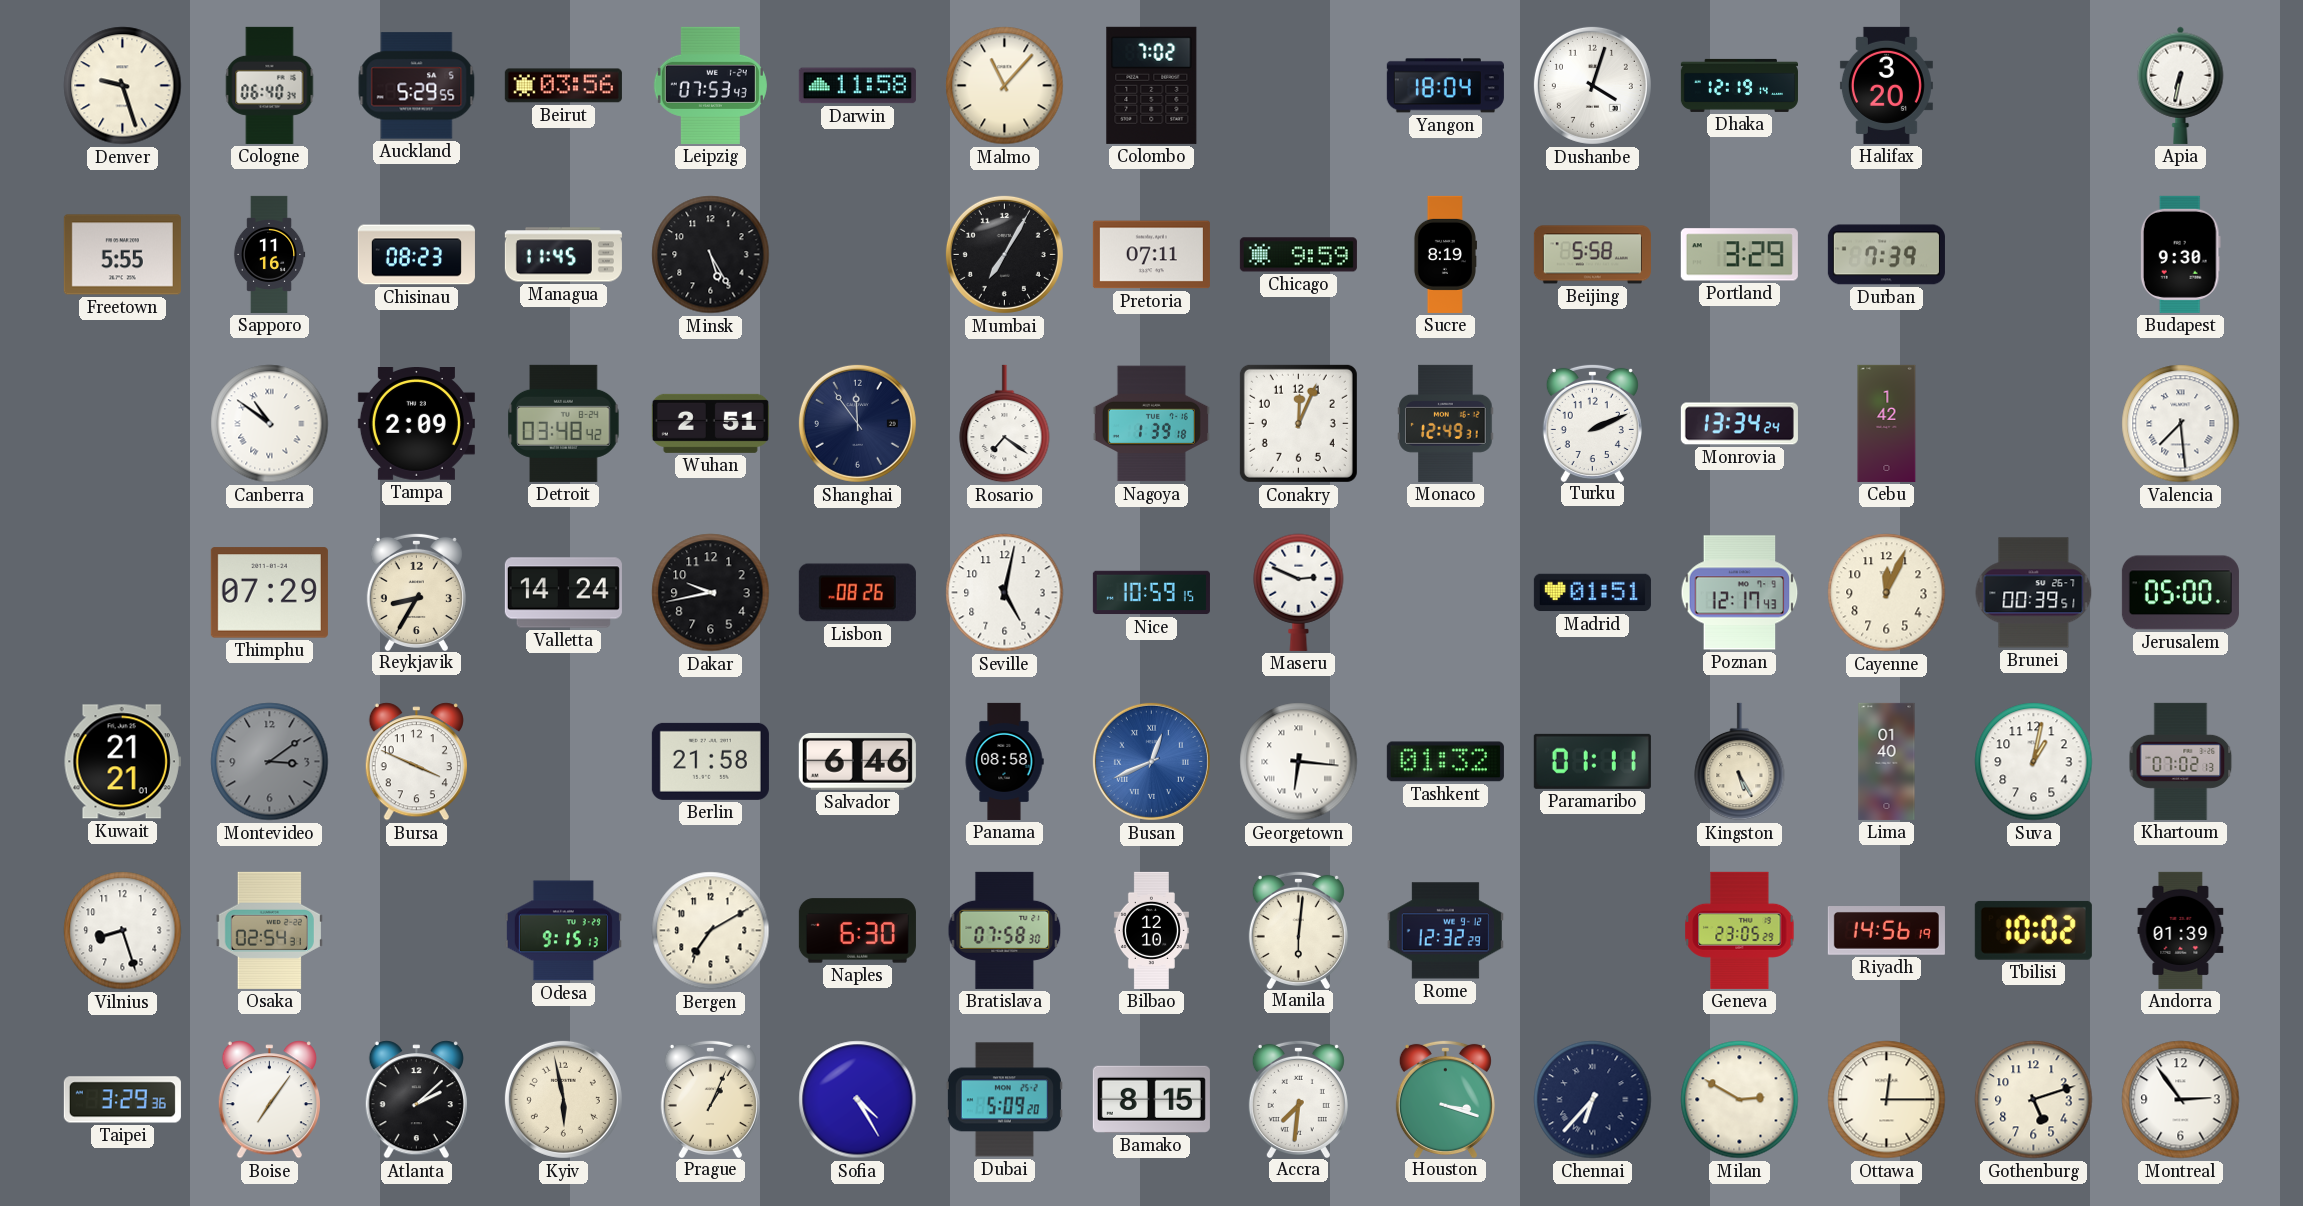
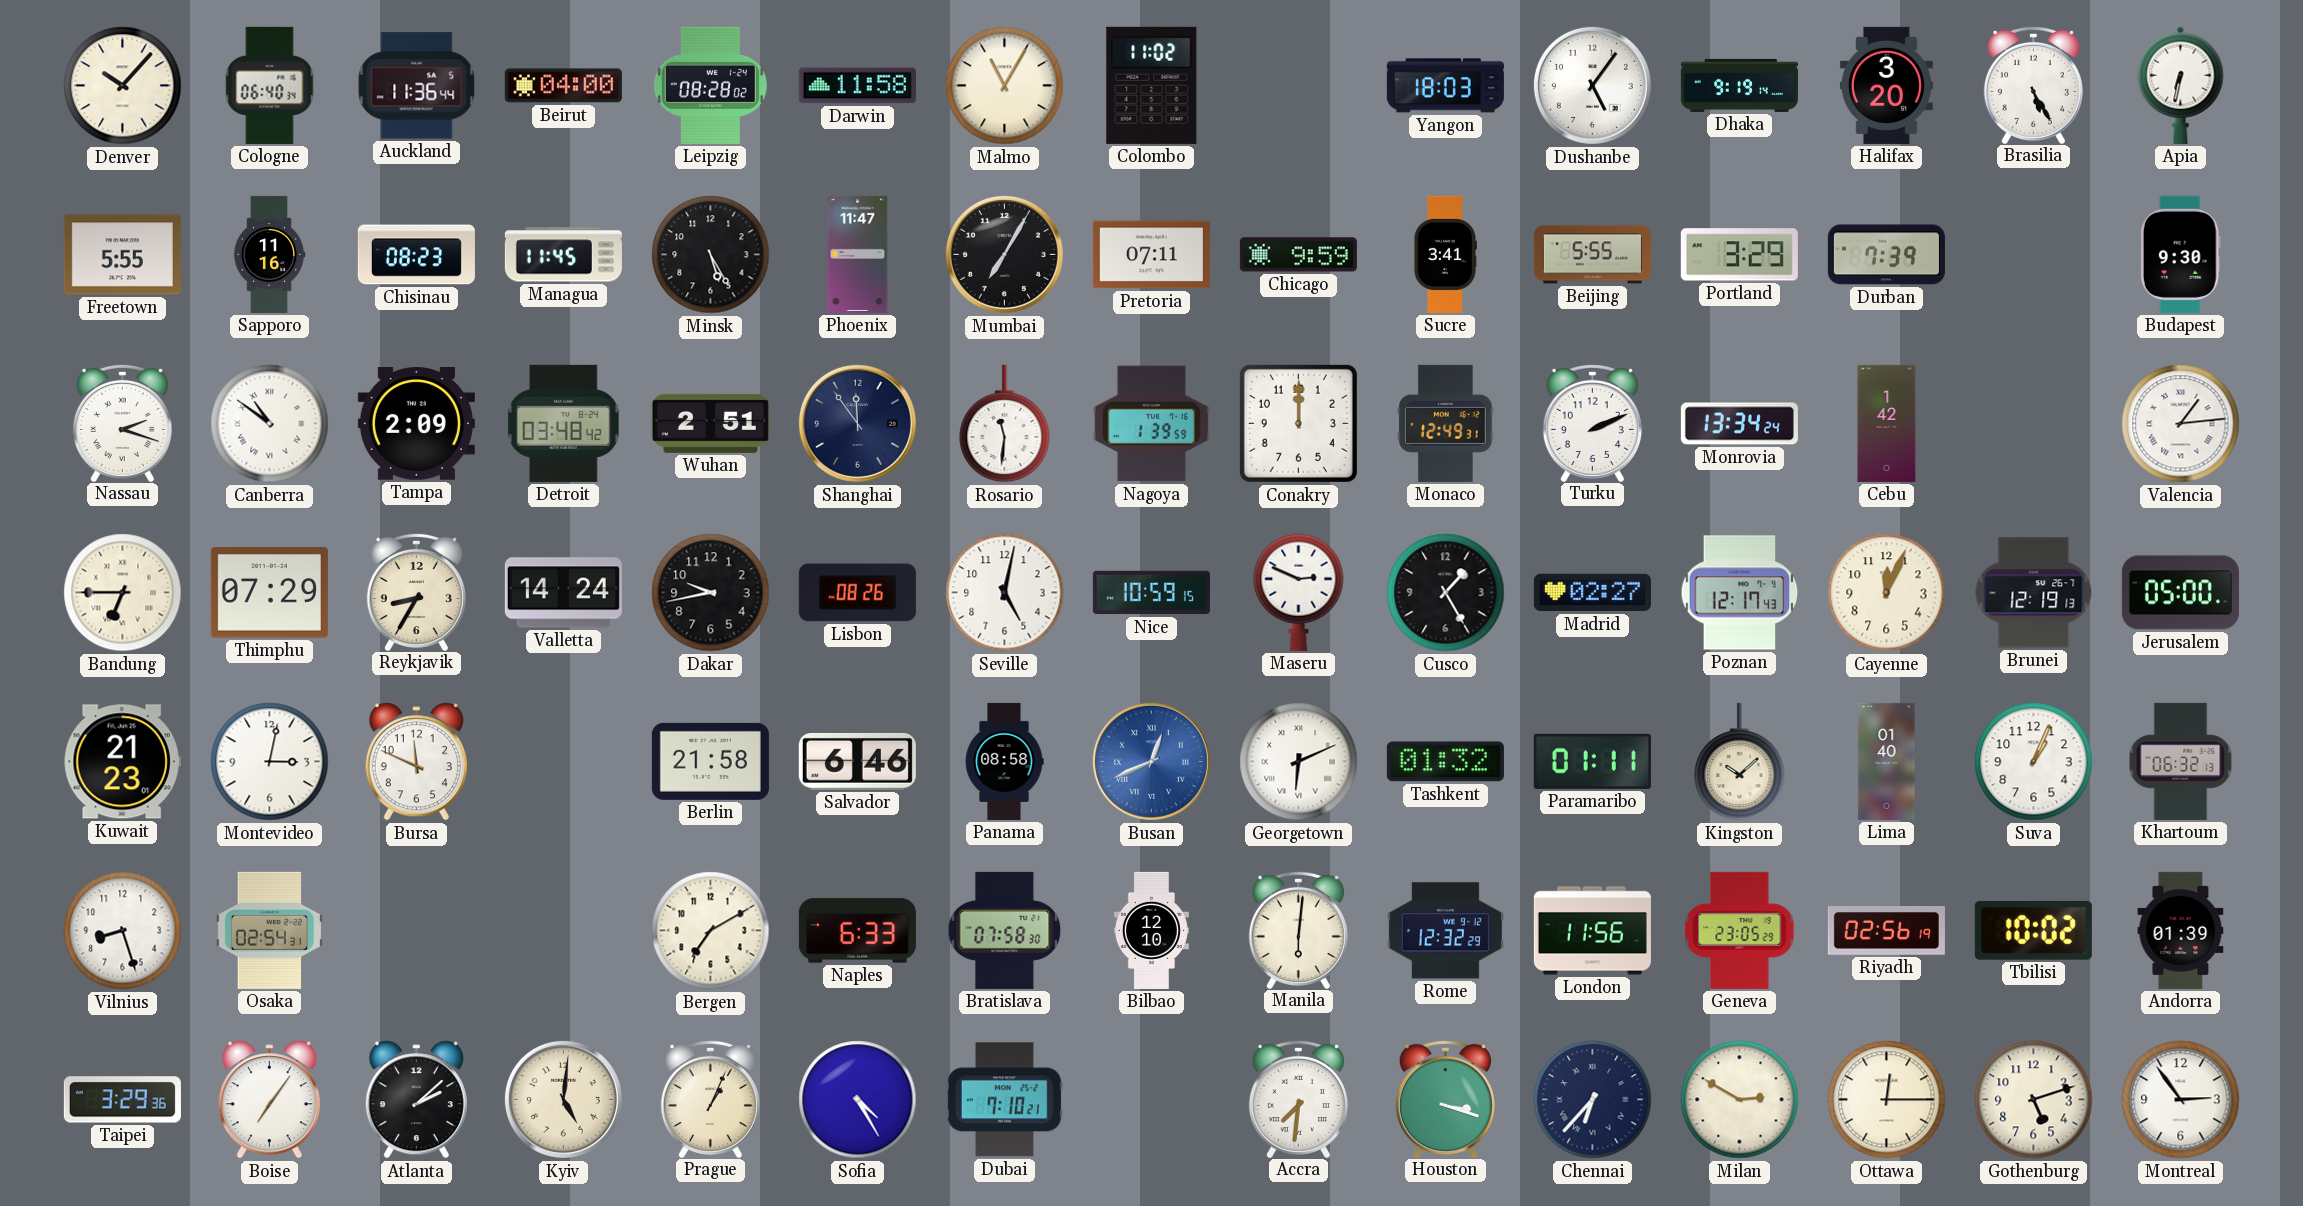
Denver: 9:27 -> 10:07
Auckland: 5:29 -> 11:36
Beirut: 03:56 -> 04:00
Leipzig: 07:53 -> 08:28
Malmo: 11:07 -> 11:05
Colombo: 7:02 -> 11:02
Yangon: 18:04 -> 18:03
Dushanbe: 4:03 -> 5:06
Dhaka: 12:19 -> 9:19
Brasilia: none -> 5:25
Phoenix: none -> 11:47
Sucre: 8:19 -> 3:41
Beijing: 5:58 -> 5:55
Nassau: none -> 2:18
Rosario: 7:21 -> 11:31
Nagoya: 1:39:18 -> 1:39:59
Conakry: 12:04 -> 12:00
Valencia: 7:29 -> 1:14
Bandung: none -> 6:45
Cusco: none -> 1:25
Madrid: 01:51 -> 02:27
Brunei: 00:39 -> 12:19
Kuwait: 21:21 -> 21:23
Montevideo: 3:09 -> 3:02
Montevideo dial: grey -> white
Bursa: 3:49 -> 11:49
Georgetown: 6:16 -> 6:11
Kingston: 5:25 -> 10:08
Suva: 1:02 -> 1:04
Khartoum: 07:02 -> 06:32
Odesa: 9:15 -> none
Naples: 6:30 -> 6:33
London: none -> 11:56
Riyadh: 14:56 -> 02:56
Kyiv: 5:58 -> 5:01
Dubai: 5:09 -> 7:10
Bamako: 8:15 -> none
